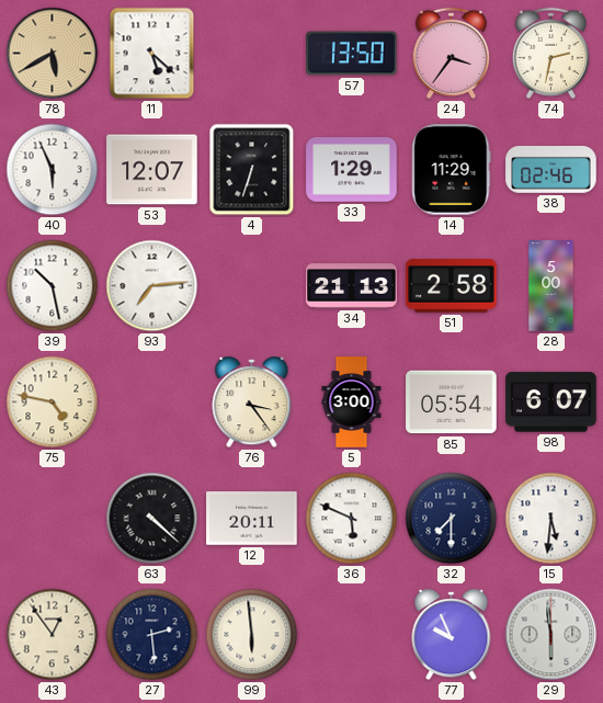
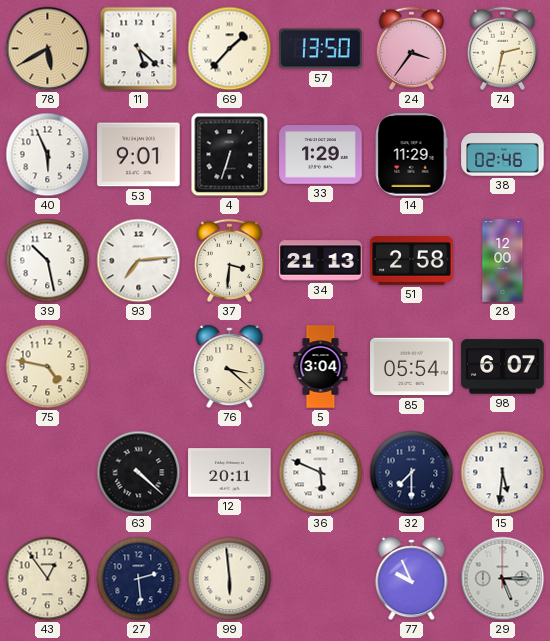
69: none -> 1:37
53: 12:07 -> 9:01
37: none -> 3:31
28: 5:00 -> 12:00
76: 3:24 -> 3:22
5: 3:00 -> 3:04
29: 5:59 -> 5:15
